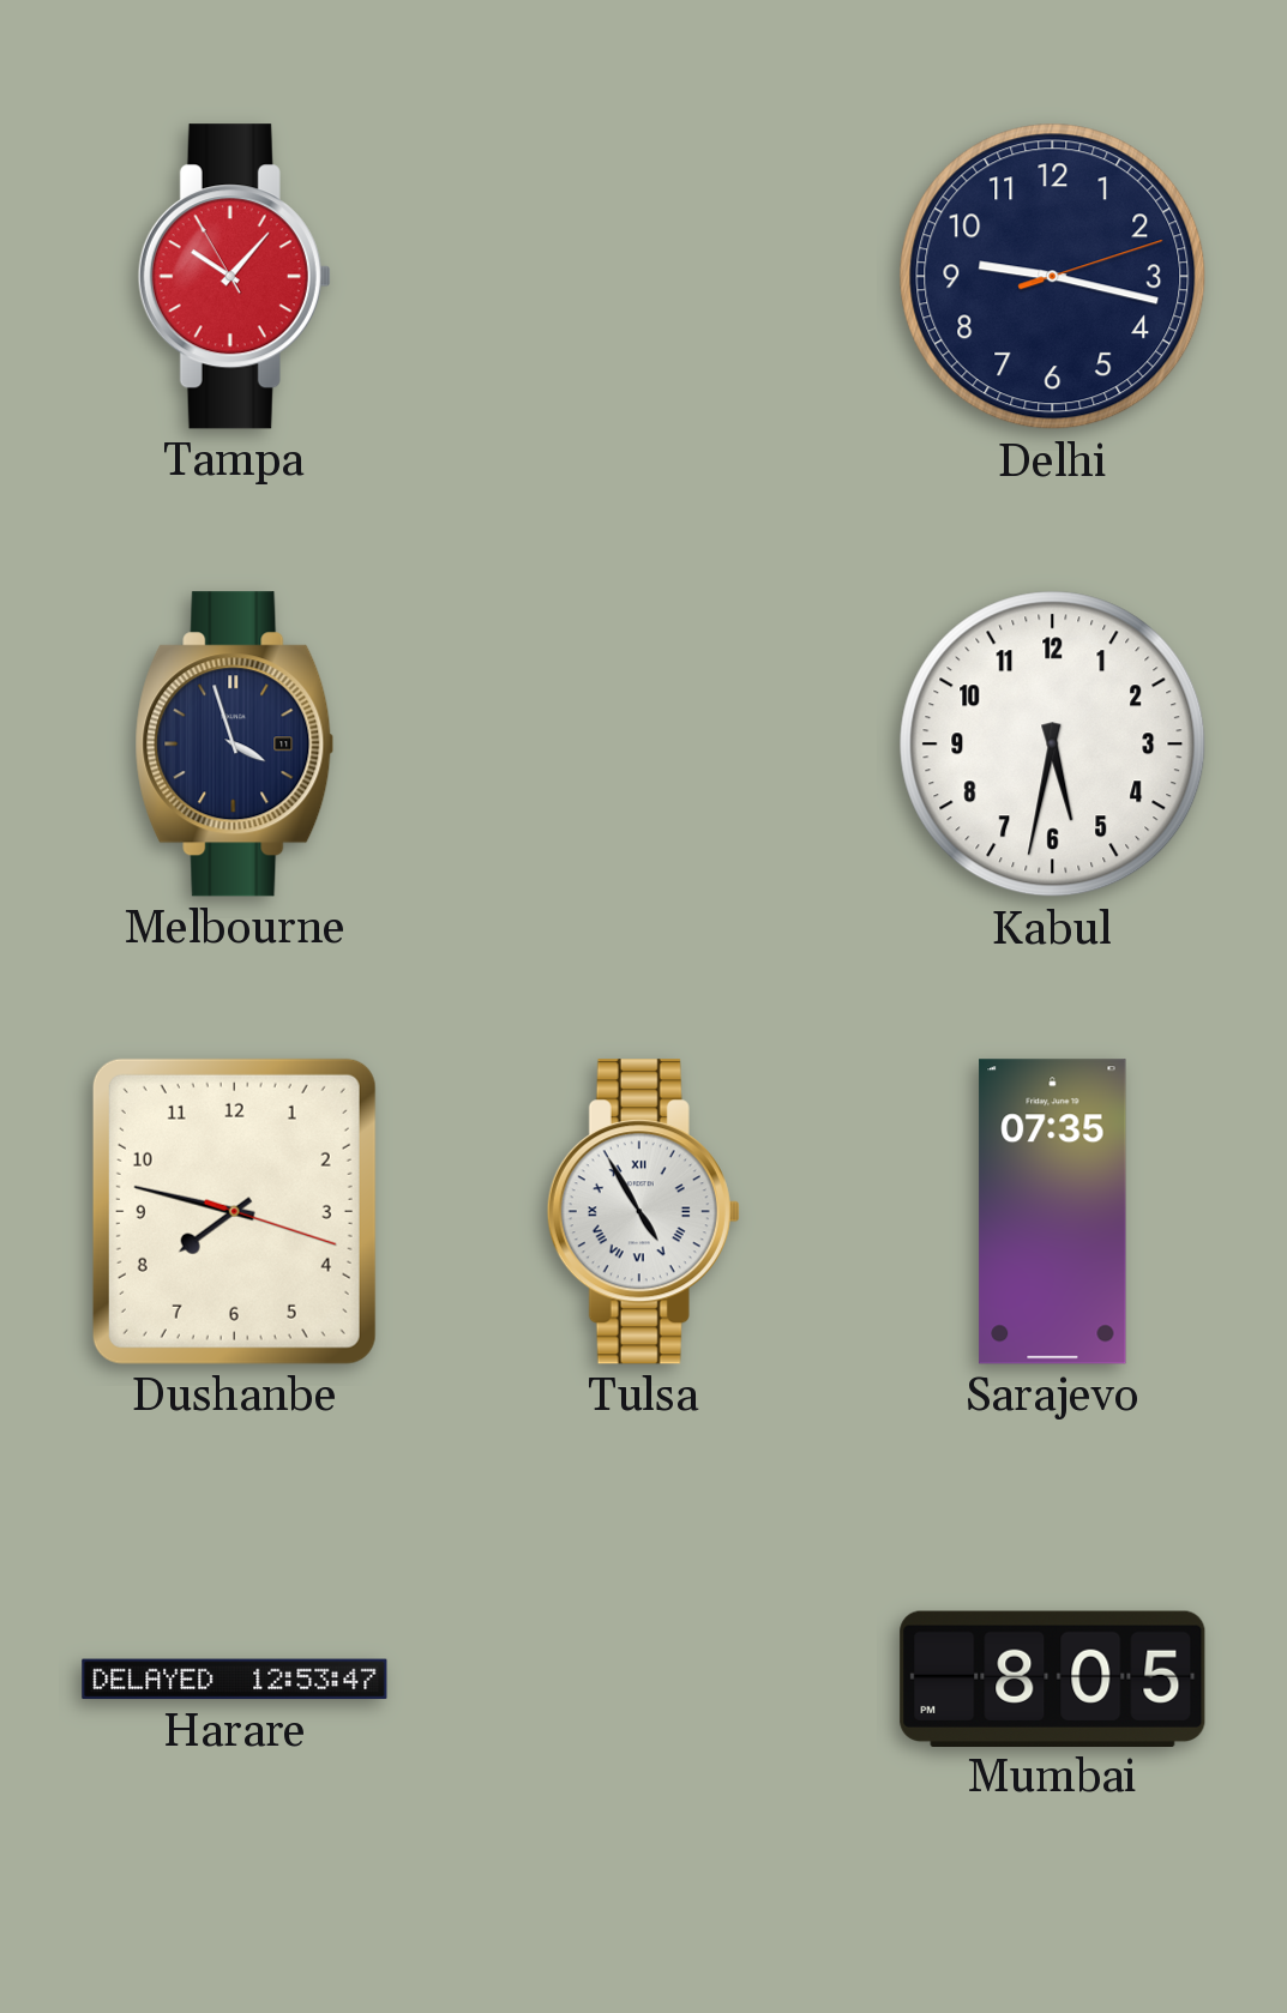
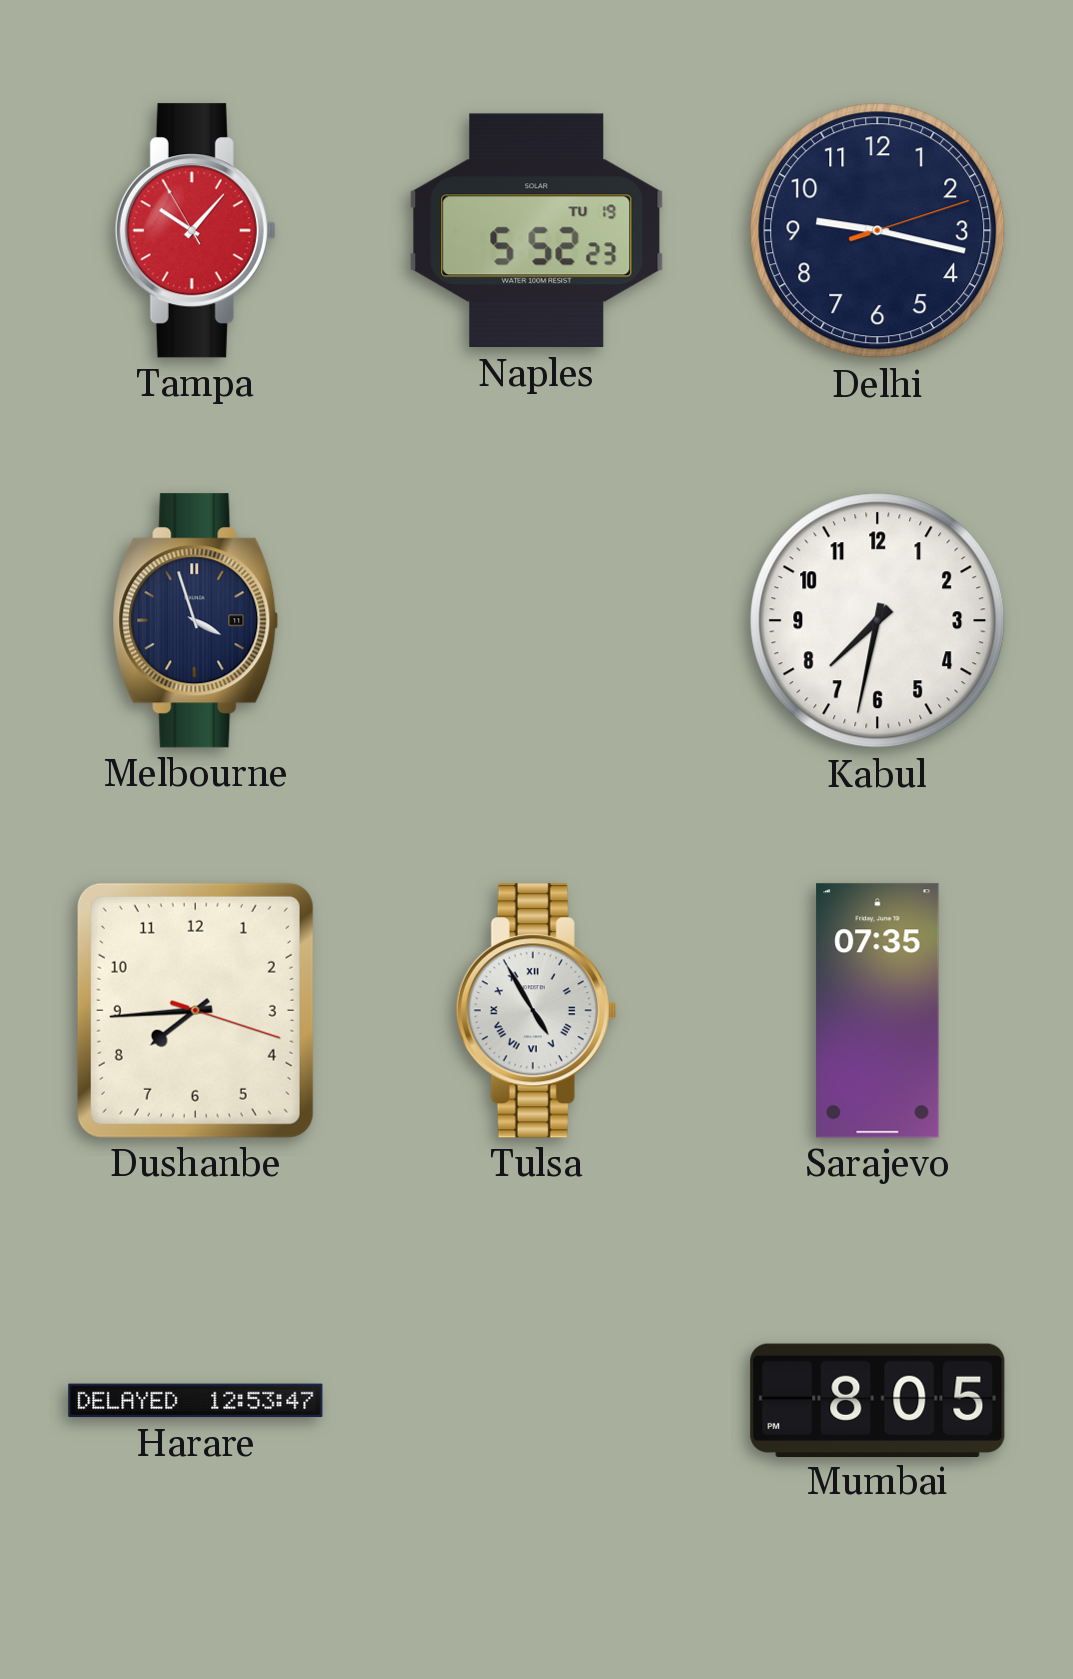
Naples: none -> 5:52
Kabul: 5:32 -> 7:32
Dushanbe: 7:47 -> 7:44
